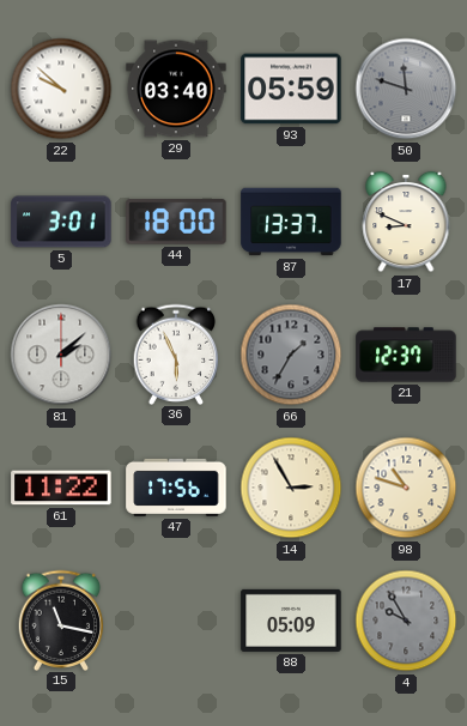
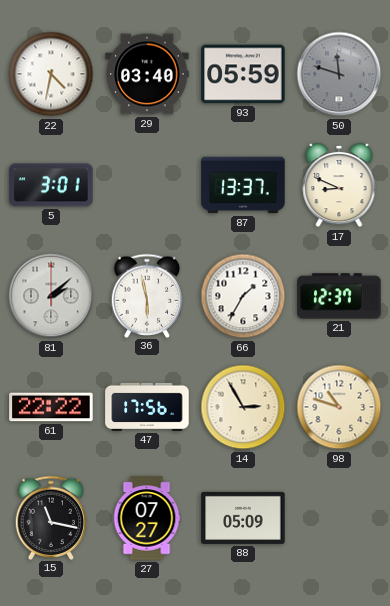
22: 9:52 -> 4:32
44: 18:00 -> none
36: 5:56 -> 5:58
66 dial: grey -> white
61: 11:22 -> 22:22
27: none -> 07:27
4: 9:55 -> none
